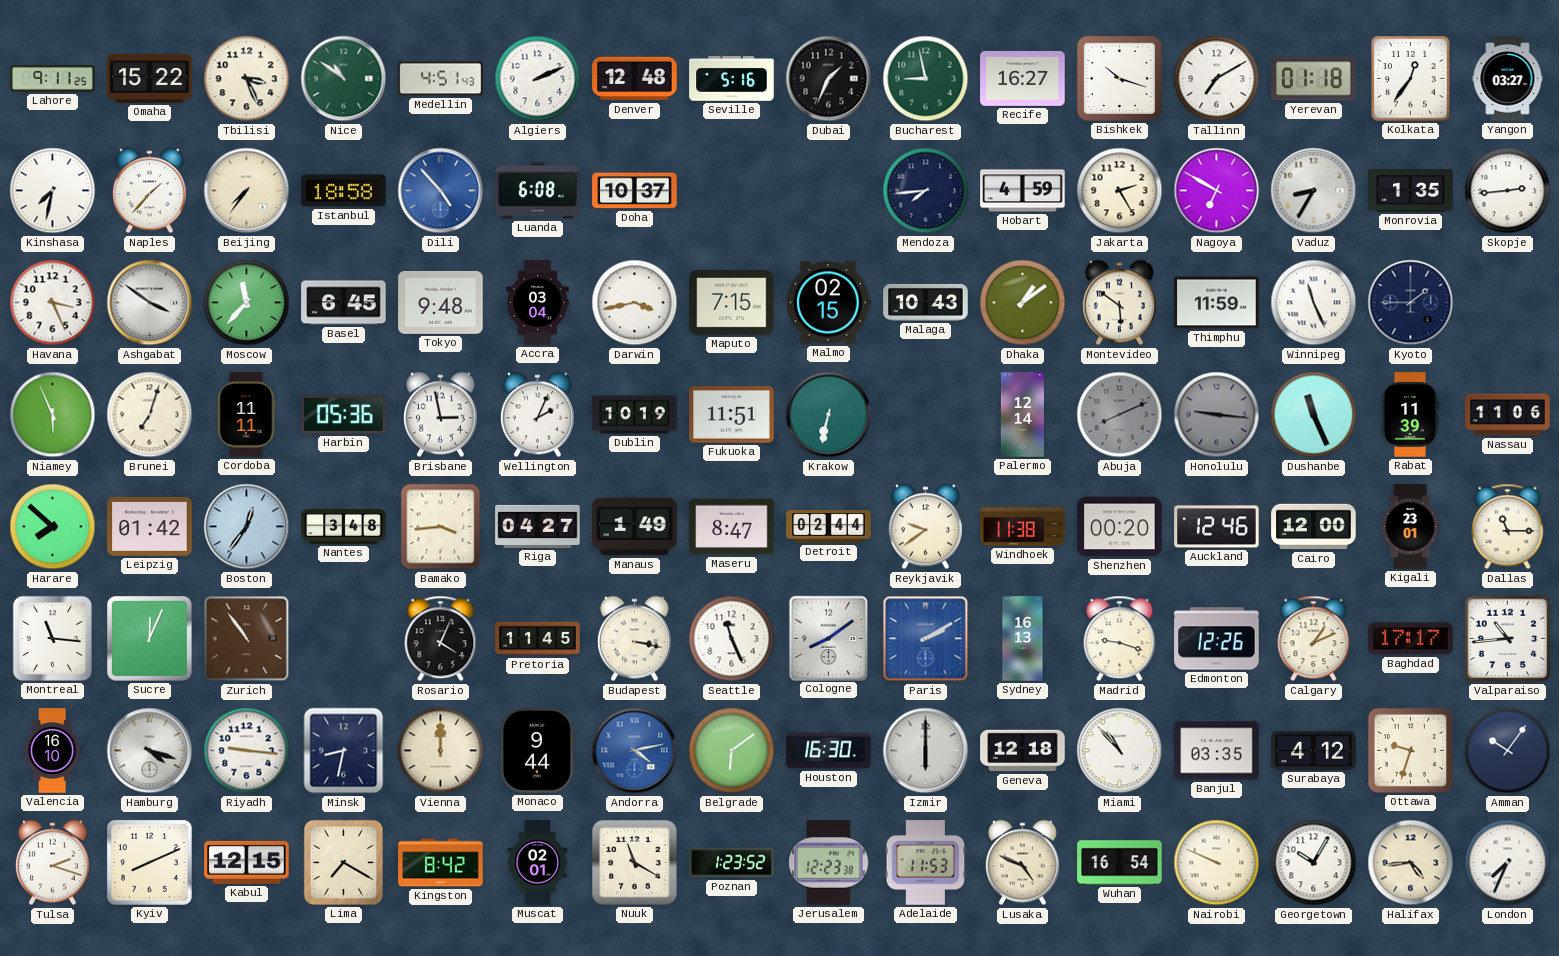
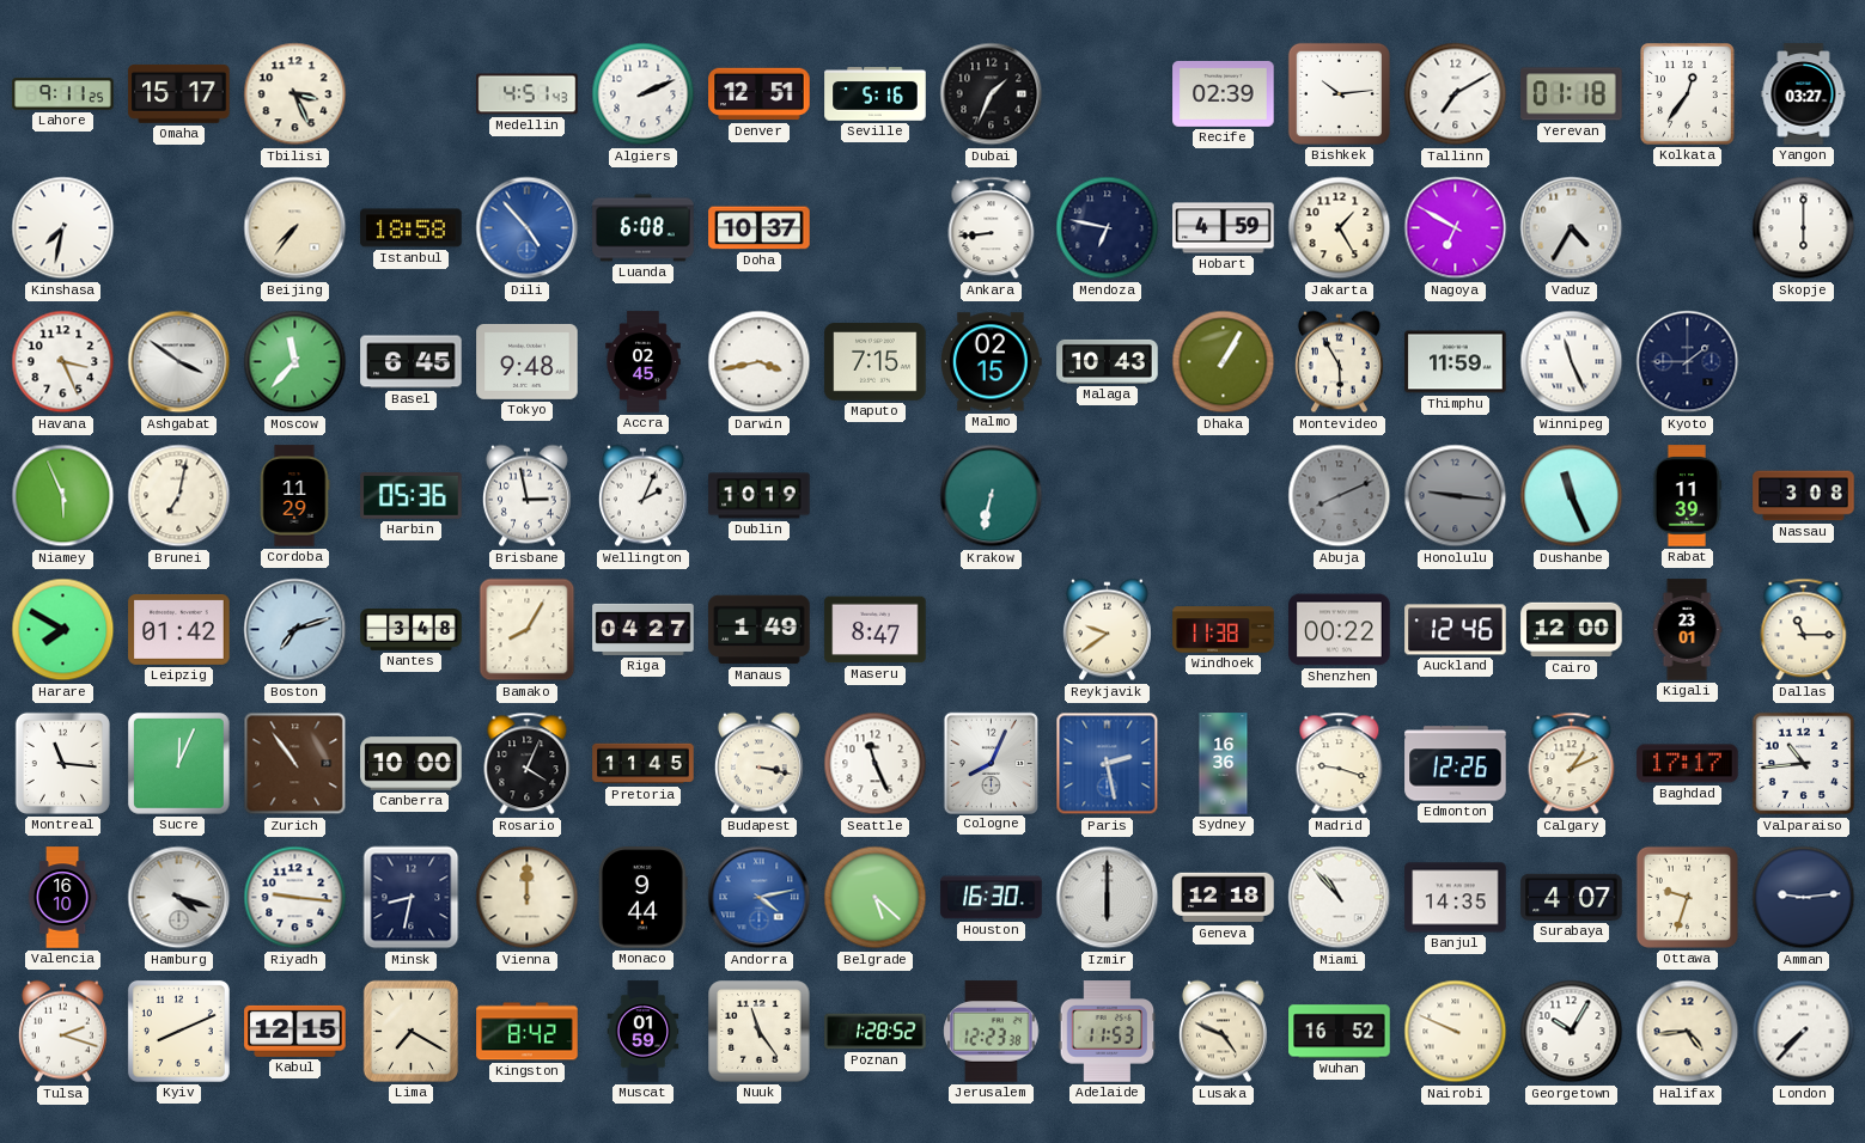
Omaha: 15:22 -> 15:17
Nice: 10:51 -> none
Denver: 12:48 -> 12:51
Bucharest: 8:58 -> none
Recife: 16:27 -> 02:39
Bishkek: 10:18 -> 10:14
Naples: 1:37 -> none
Ankara: none -> 8:44
Mendoza: 7:44 -> 6:47
Jakarta: 2:25 -> 1:25
Vaduz: 8:35 -> 4:35
Monrovia: 1:35 -> none
Skopje: 2:44 -> 6:00
Accra: 03:04 -> 02:45
Dhaka: 1:09 -> 1:05
Montevideo: 5:51 -> 5:55
Brunei: 7:03 -> 7:02
Cordoba: 11:11 -> 11:29
Fukuoka: 11:51 -> none
Palermo: 12:14 -> none
Nassau: 11:06 -> 3:08
Harare: 7:52 -> 7:50
Boston: 12:36 -> 7:12
Bamako: 3:44 -> 8:05
Detroit: 02:44 -> none
Shenzhen: 00:20 -> 00:22
Canberra: none -> 10:00
Cologne: 8:09 -> 8:04
Paris: 2:10 -> 2:28
Sydney: 16:13 -> 16:36
Belgrade: 6:09 -> 5:22
Banjul: 03:35 -> 14:35
Surabaya: 4:12 -> 4:07
Amman: 10:06 -> 9:14
Muscat: 02:01 -> 01:59
Nuuk: 11:20 -> 11:24
Poznan: 1:23 -> 1:28
Wuhan: 16:54 -> 16:52
London: 7:34 -> 7:37
